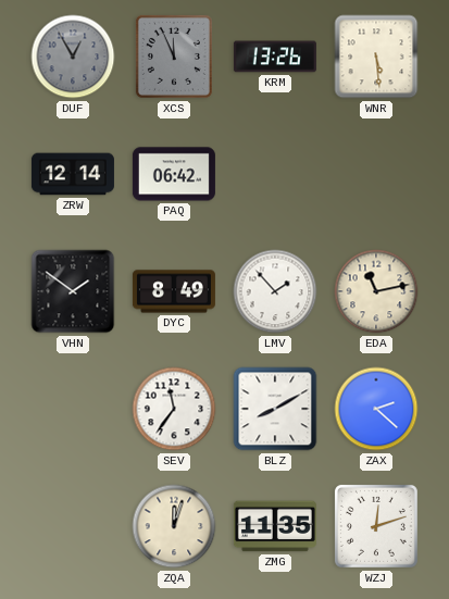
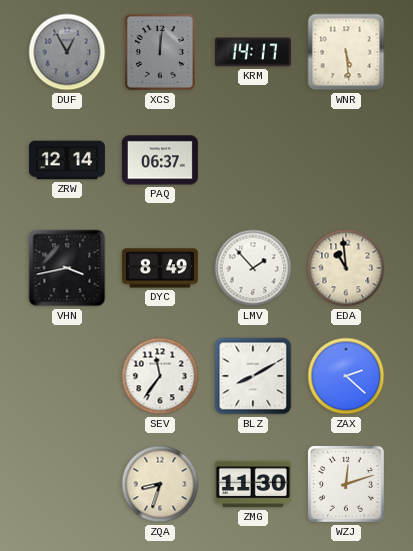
XCS: 11:56 -> 12:01
KRM: 13:26 -> 14:17
PAQ: 06:42 -> 06:37
VHN: 1:51 -> 3:43
EDA: 11:13 -> 10:59
ZQA: 12:03 -> 8:33
ZMG: 11:35 -> 11:30
